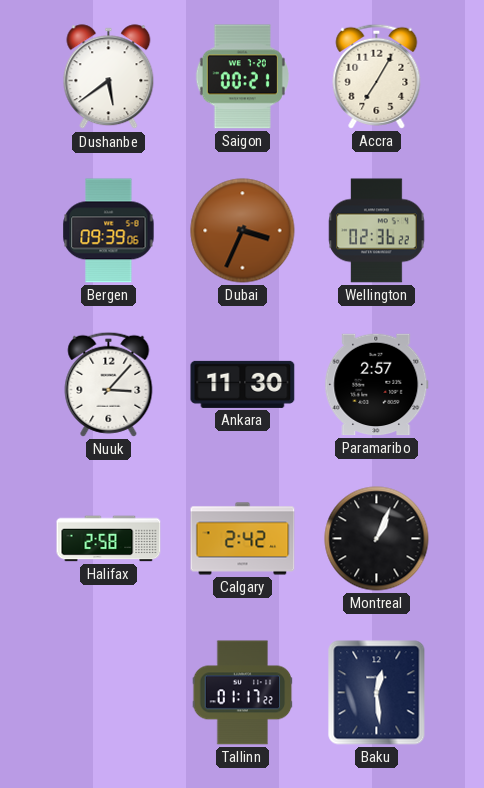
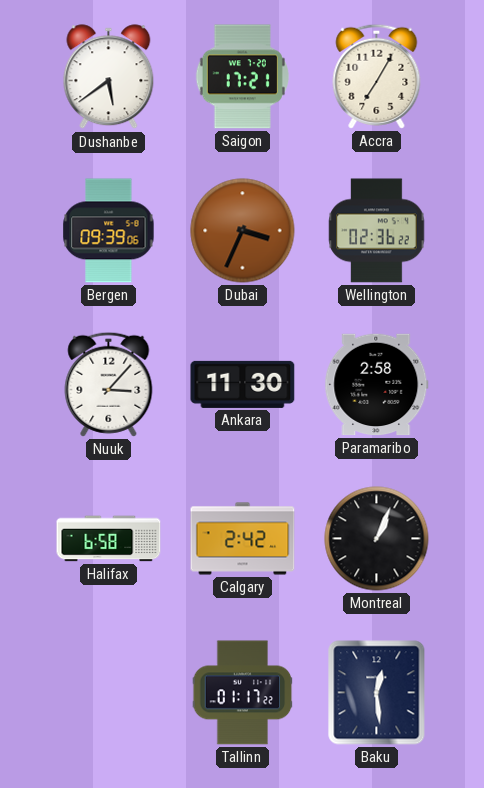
Saigon: 00:21 -> 17:21
Paramaribo: 2:57 -> 2:58
Halifax: 2:58 -> 6:58
